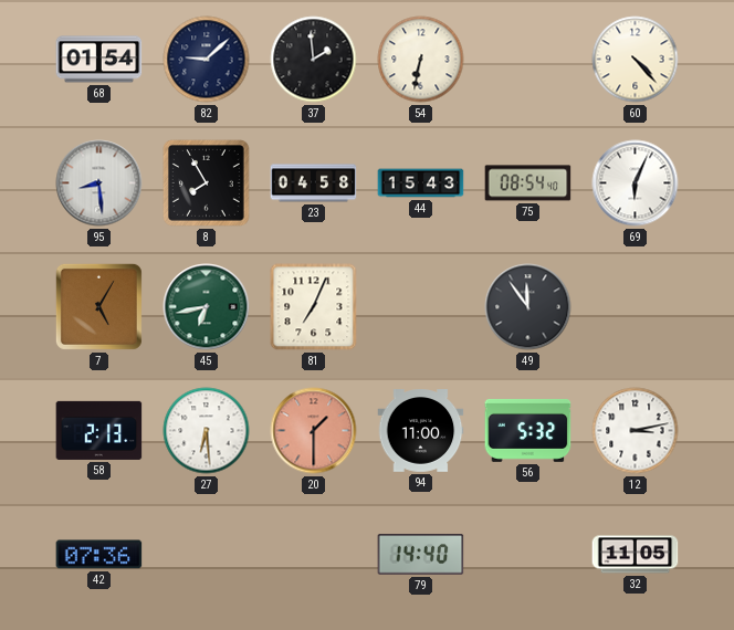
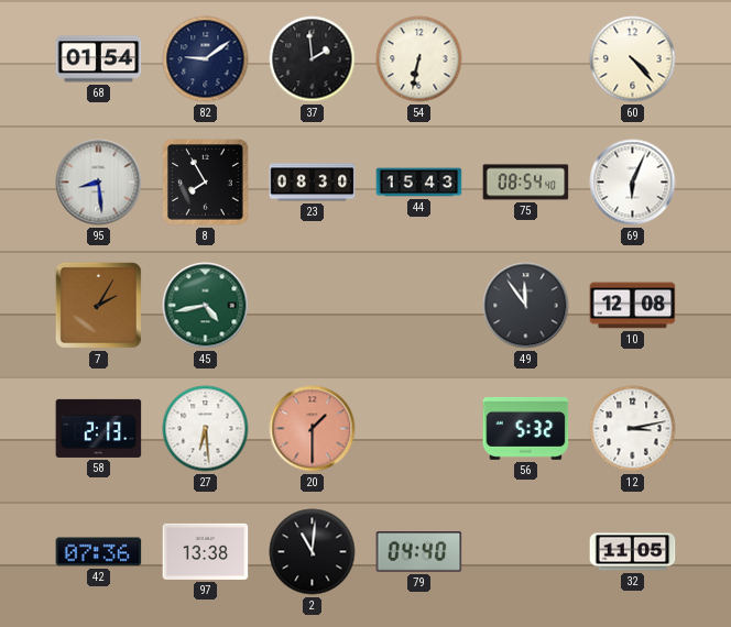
82: 9:08 -> 9:09
23: 04:58 -> 08:30
7: 5:05 -> 2:05
45: 6:43 -> 4:43
81: 7:04 -> none
10: none -> 12:08
94: 11:00 -> none
97: none -> 13:38
2: none -> 11:01
79: 14:40 -> 04:40
